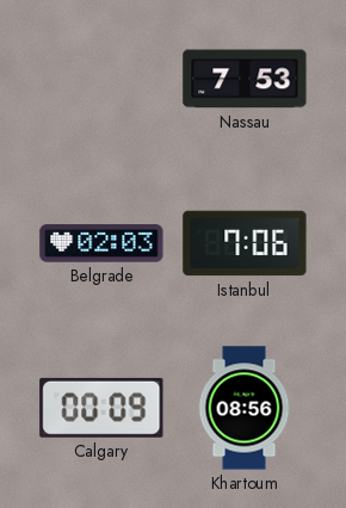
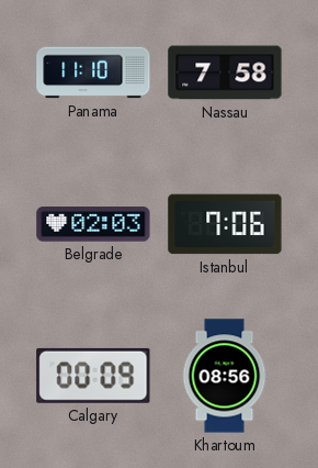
Panama: none -> 11:10
Nassau: 7:53 -> 7:58
